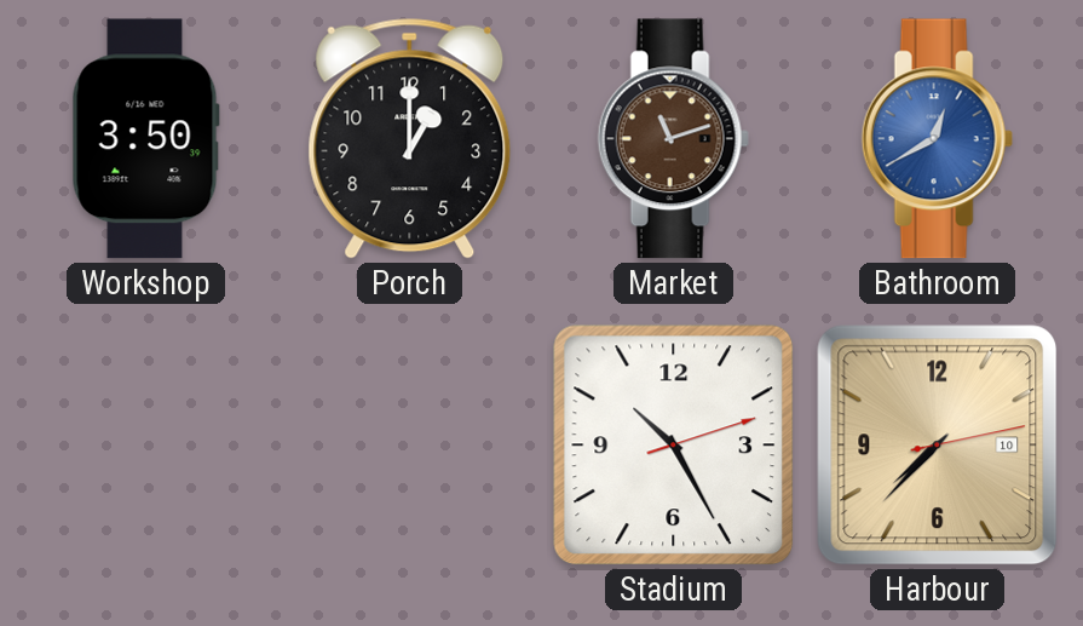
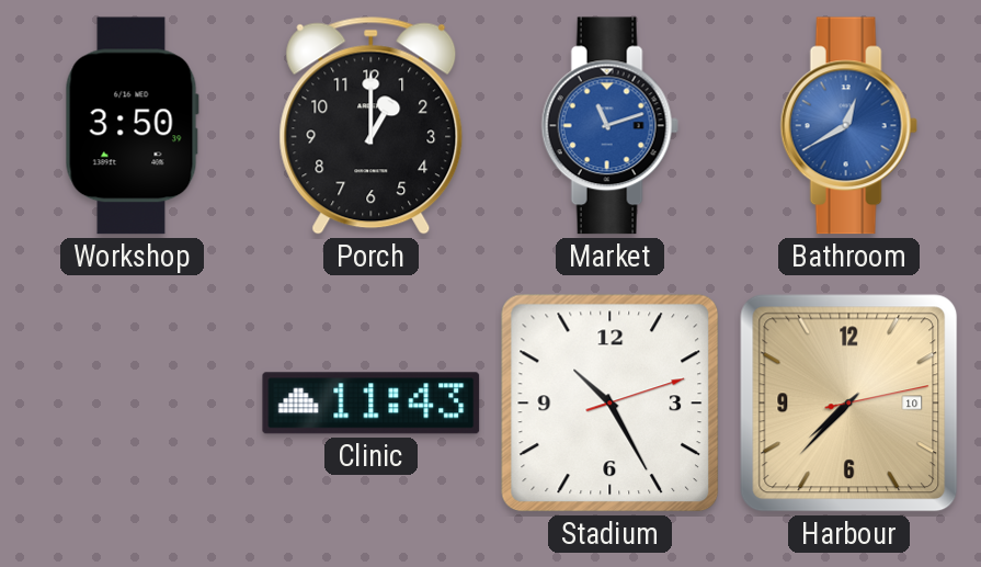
Market dial: brown -> blue
Clinic: none -> 11:43
